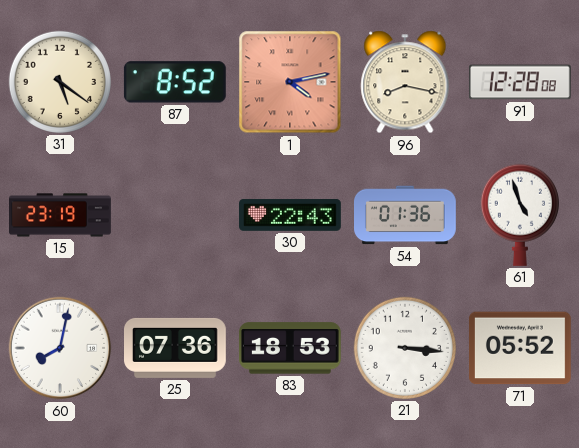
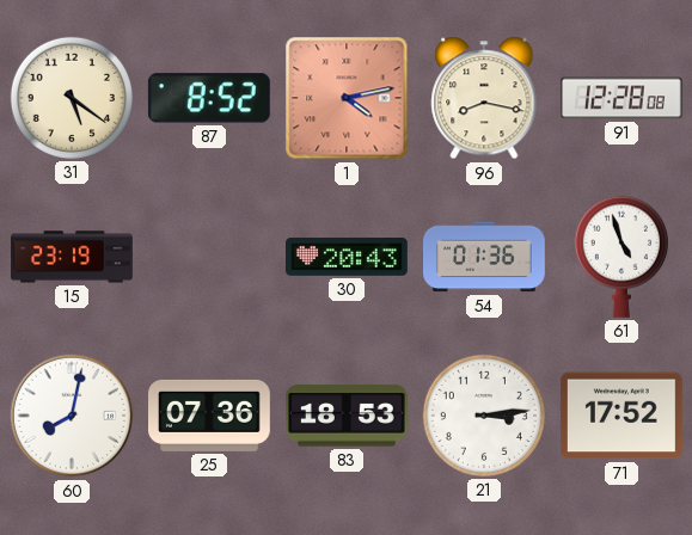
30: 22:43 -> 20:43
21: 3:16 -> 3:14
71: 05:52 -> 17:52
